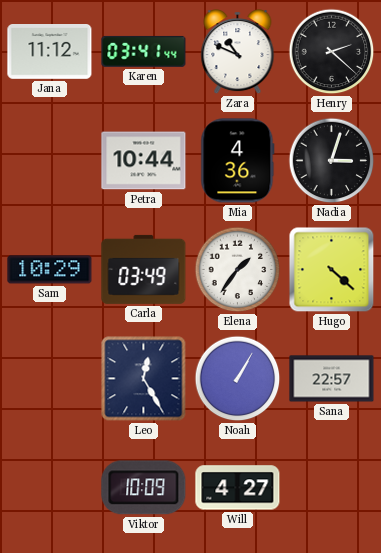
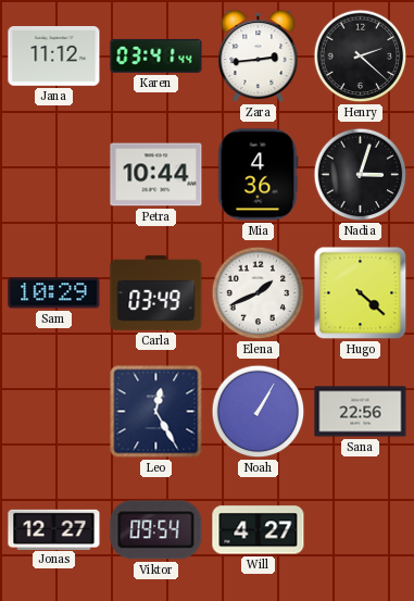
Zara: 10:49 -> 2:44
Elena: 1:36 -> 1:41
Sana: 22:57 -> 22:56
Jonas: none -> 12:27
Viktor: 10:09 -> 09:54
